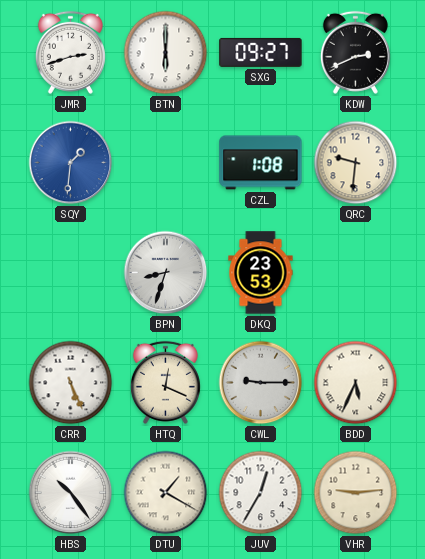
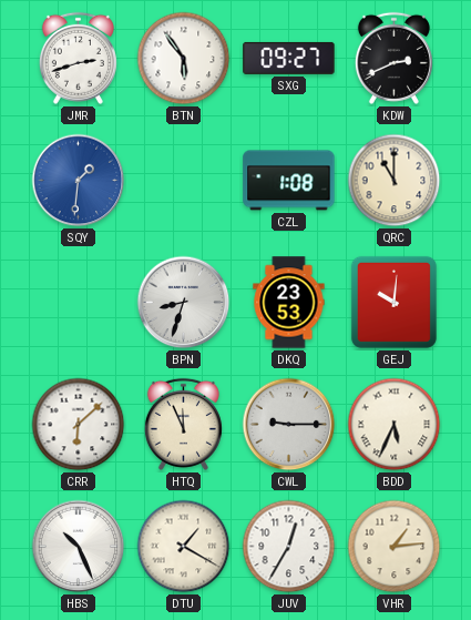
BTN: 6:00 -> 5:54
QRC: 9:31 -> 11:00
GEJ: none -> 10:01
CRR: 5:26 -> 6:08
HTQ: 12:19 -> 11:56
HBS: 10:24 -> 10:26
VHR: 9:14 -> 1:14
